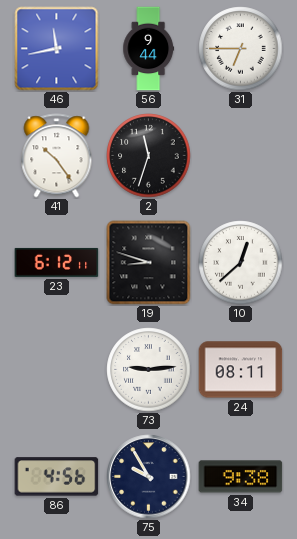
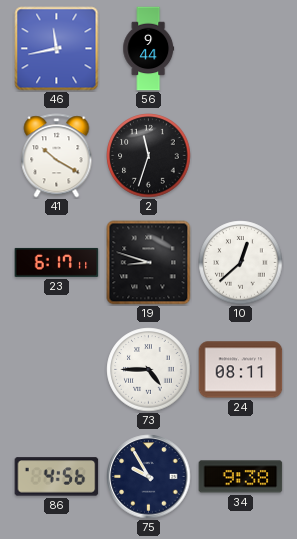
31: 6:45 -> none
41: 10:24 -> 10:20
23: 6:12 -> 6:17
73: 9:14 -> 4:45
